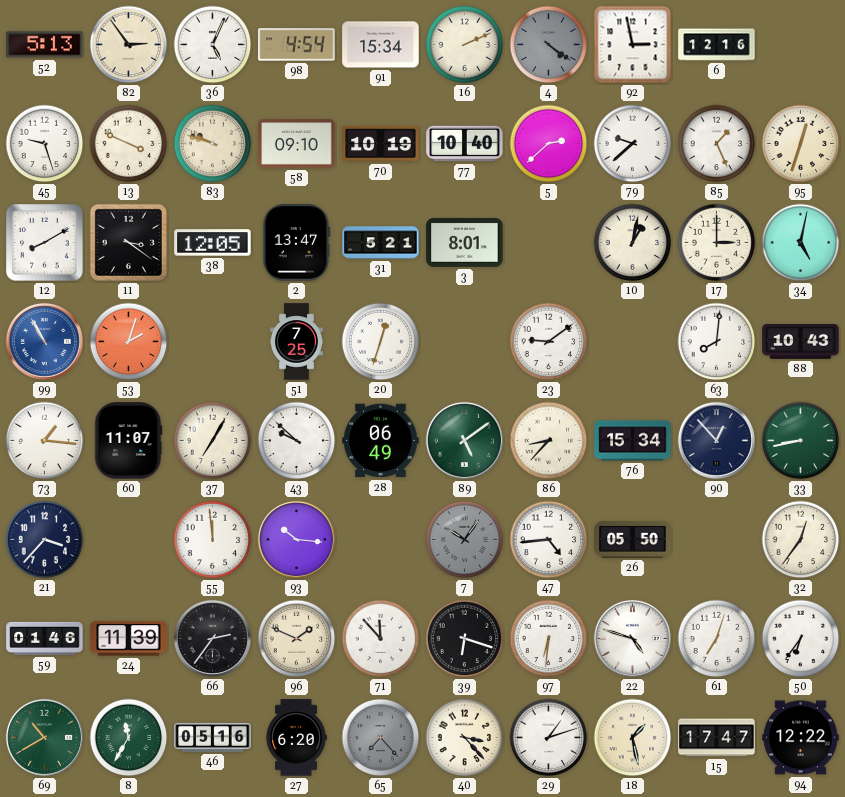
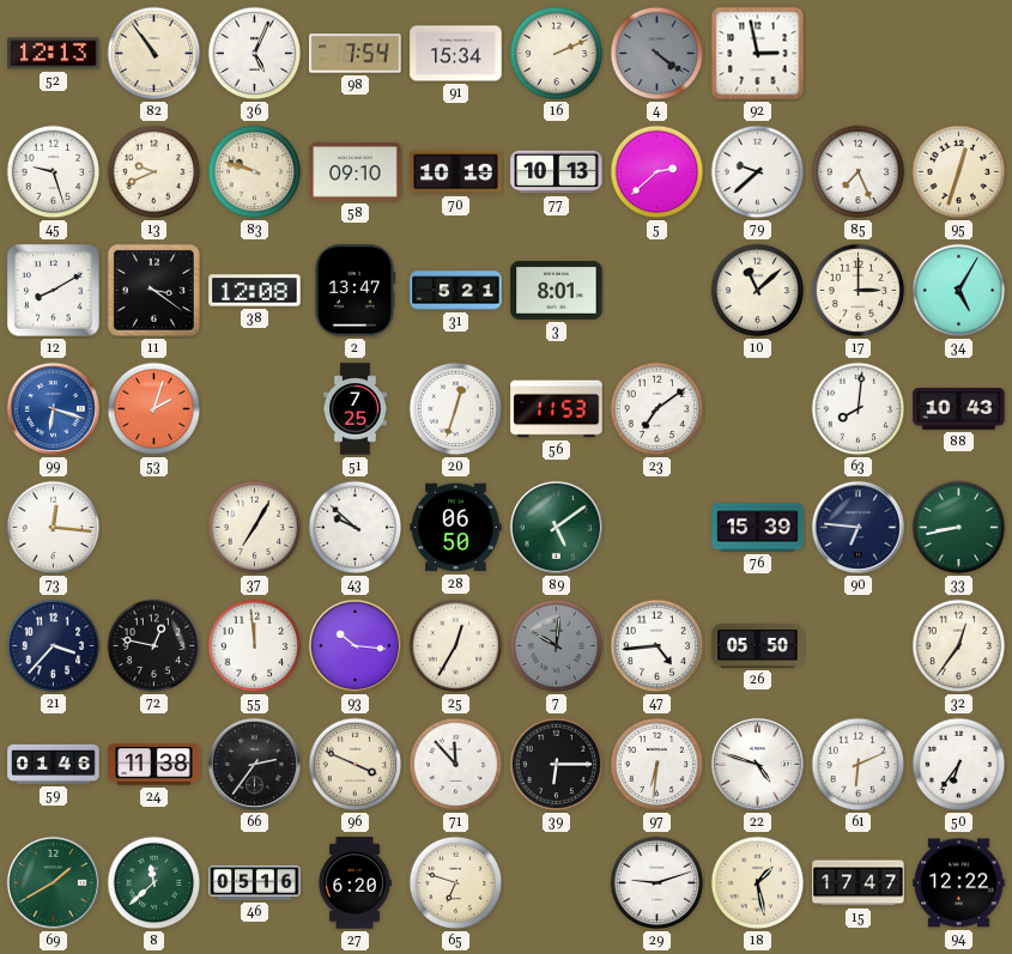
52: 5:13 -> 12:13
82: 2:54 -> 10:54
98: 4:54 -> 7:54
6: 12:16 -> none
13: 3:49 -> 9:41
77: 10:40 -> 10:13
85: 1:26 -> 7:26
38: 12:05 -> 12:08
10: 1:02 -> 11:08
34: 5:02 -> 5:05
99: 10:55 -> 6:18
56: none -> 11:53
23: 9:09 -> 7:09
73: 1:16 -> 12:16
60: 11:07 -> none
28: 06:49 -> 06:50
86: 8:37 -> none
76: 15:34 -> 15:39
90: 12:53 -> 6:46
72: none -> 12:47
25: none -> 12:35
7: 10:06 -> 10:01
24: 11:39 -> 11:38
96: 1:49 -> 3:49
39: 6:18 -> 6:15
61: 7:03 -> 6:11
69: 10:40 -> 1:40
8: 11:35 -> 11:38
65: 7:23 -> 6:48
65 dial: grey -> cream
40: 3:23 -> none
29: 1:12 -> 9:12
